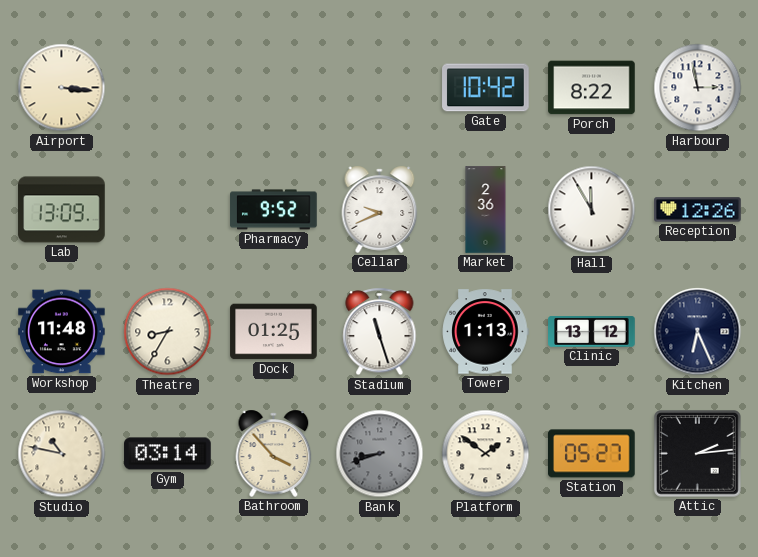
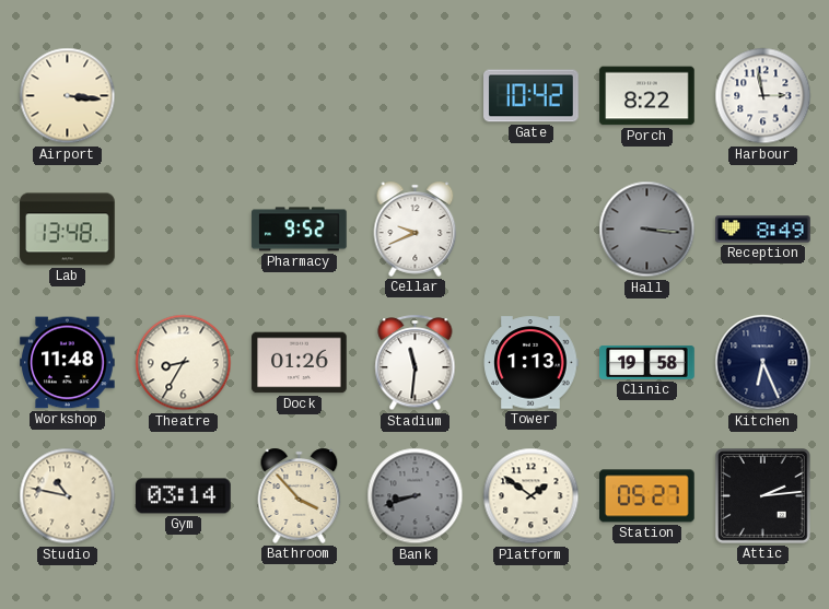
Lab: 13:09 -> 13:48
Market: 2:36 -> none
Hall: 11:55 -> 3:16
Hall dial: white -> grey
Reception: 12:26 -> 8:49
Dock: 01:25 -> 01:26
Stadium: 11:27 -> 11:31
Clinic: 13:12 -> 19:58
